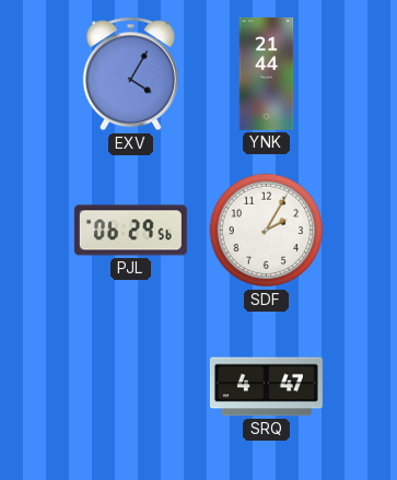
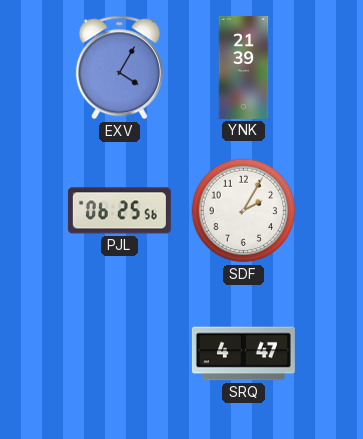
YNK: 21:44 -> 21:39
PJL: 06:29 -> 06:25
